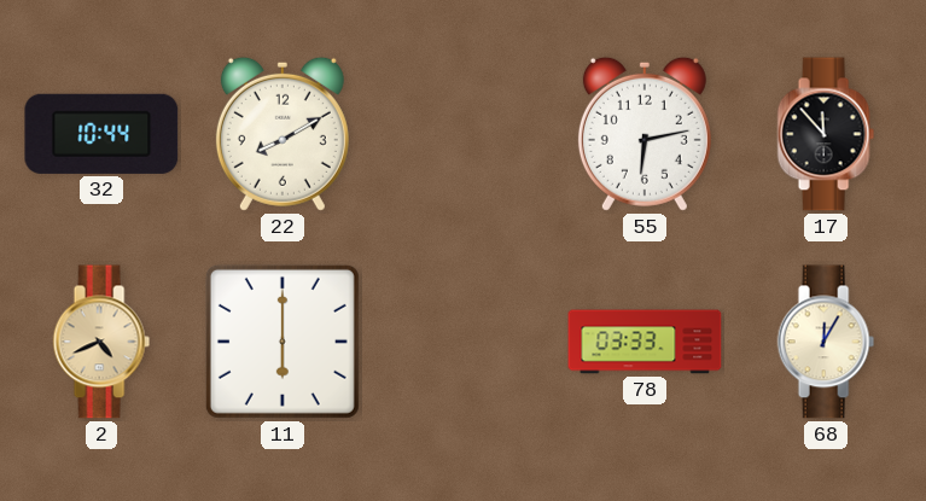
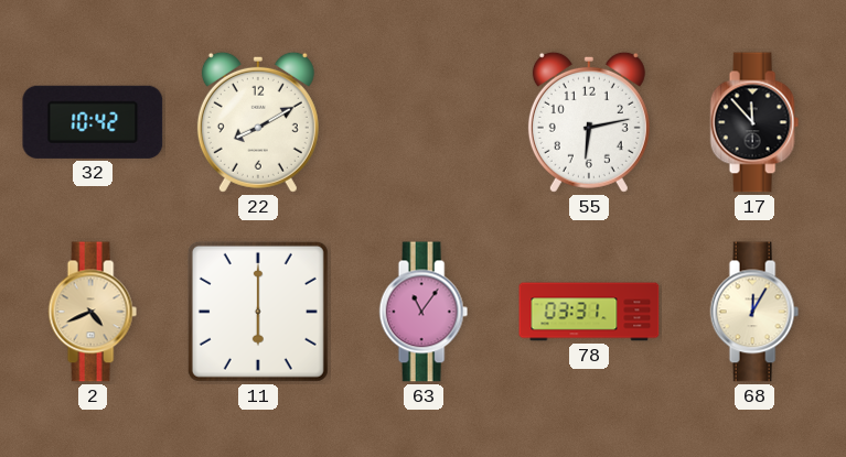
32: 10:44 -> 10:42
63: none -> 11:06
78: 03:33 -> 03:31
